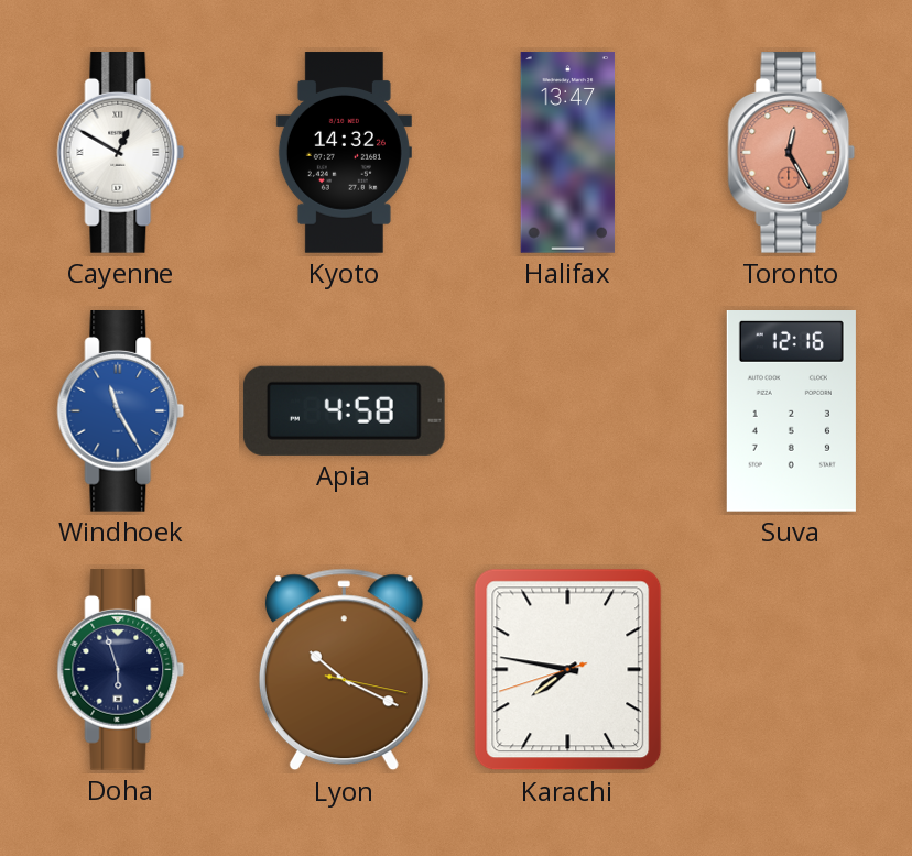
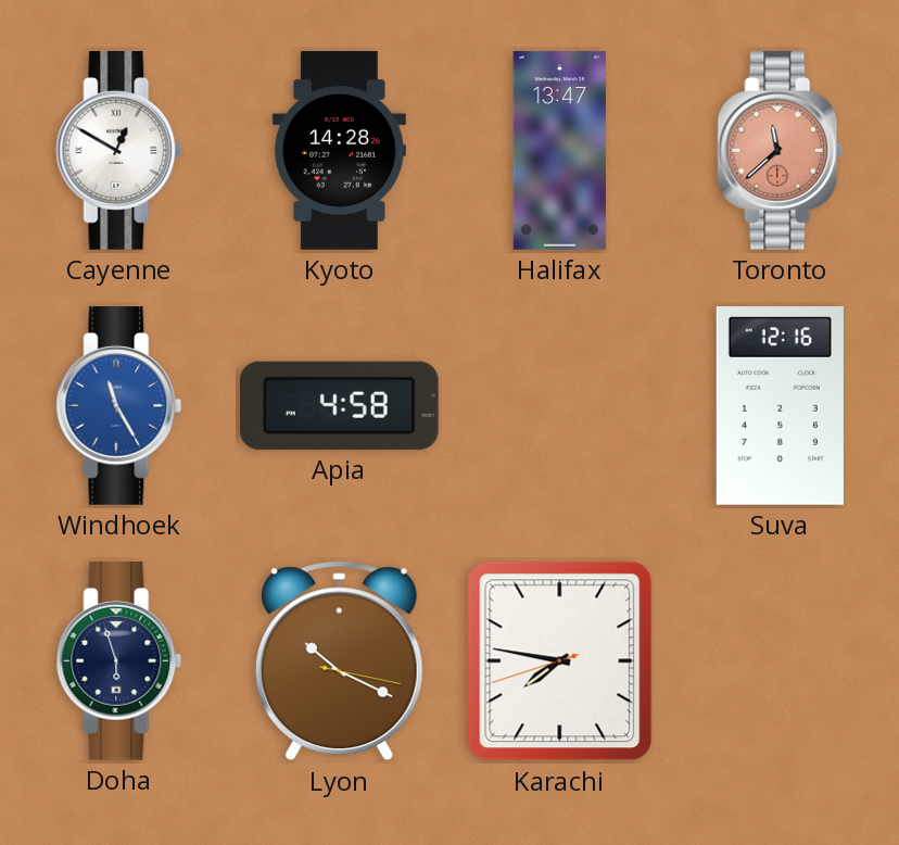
Kyoto: 14:32 -> 14:28
Toronto: 12:25 -> 11:38
